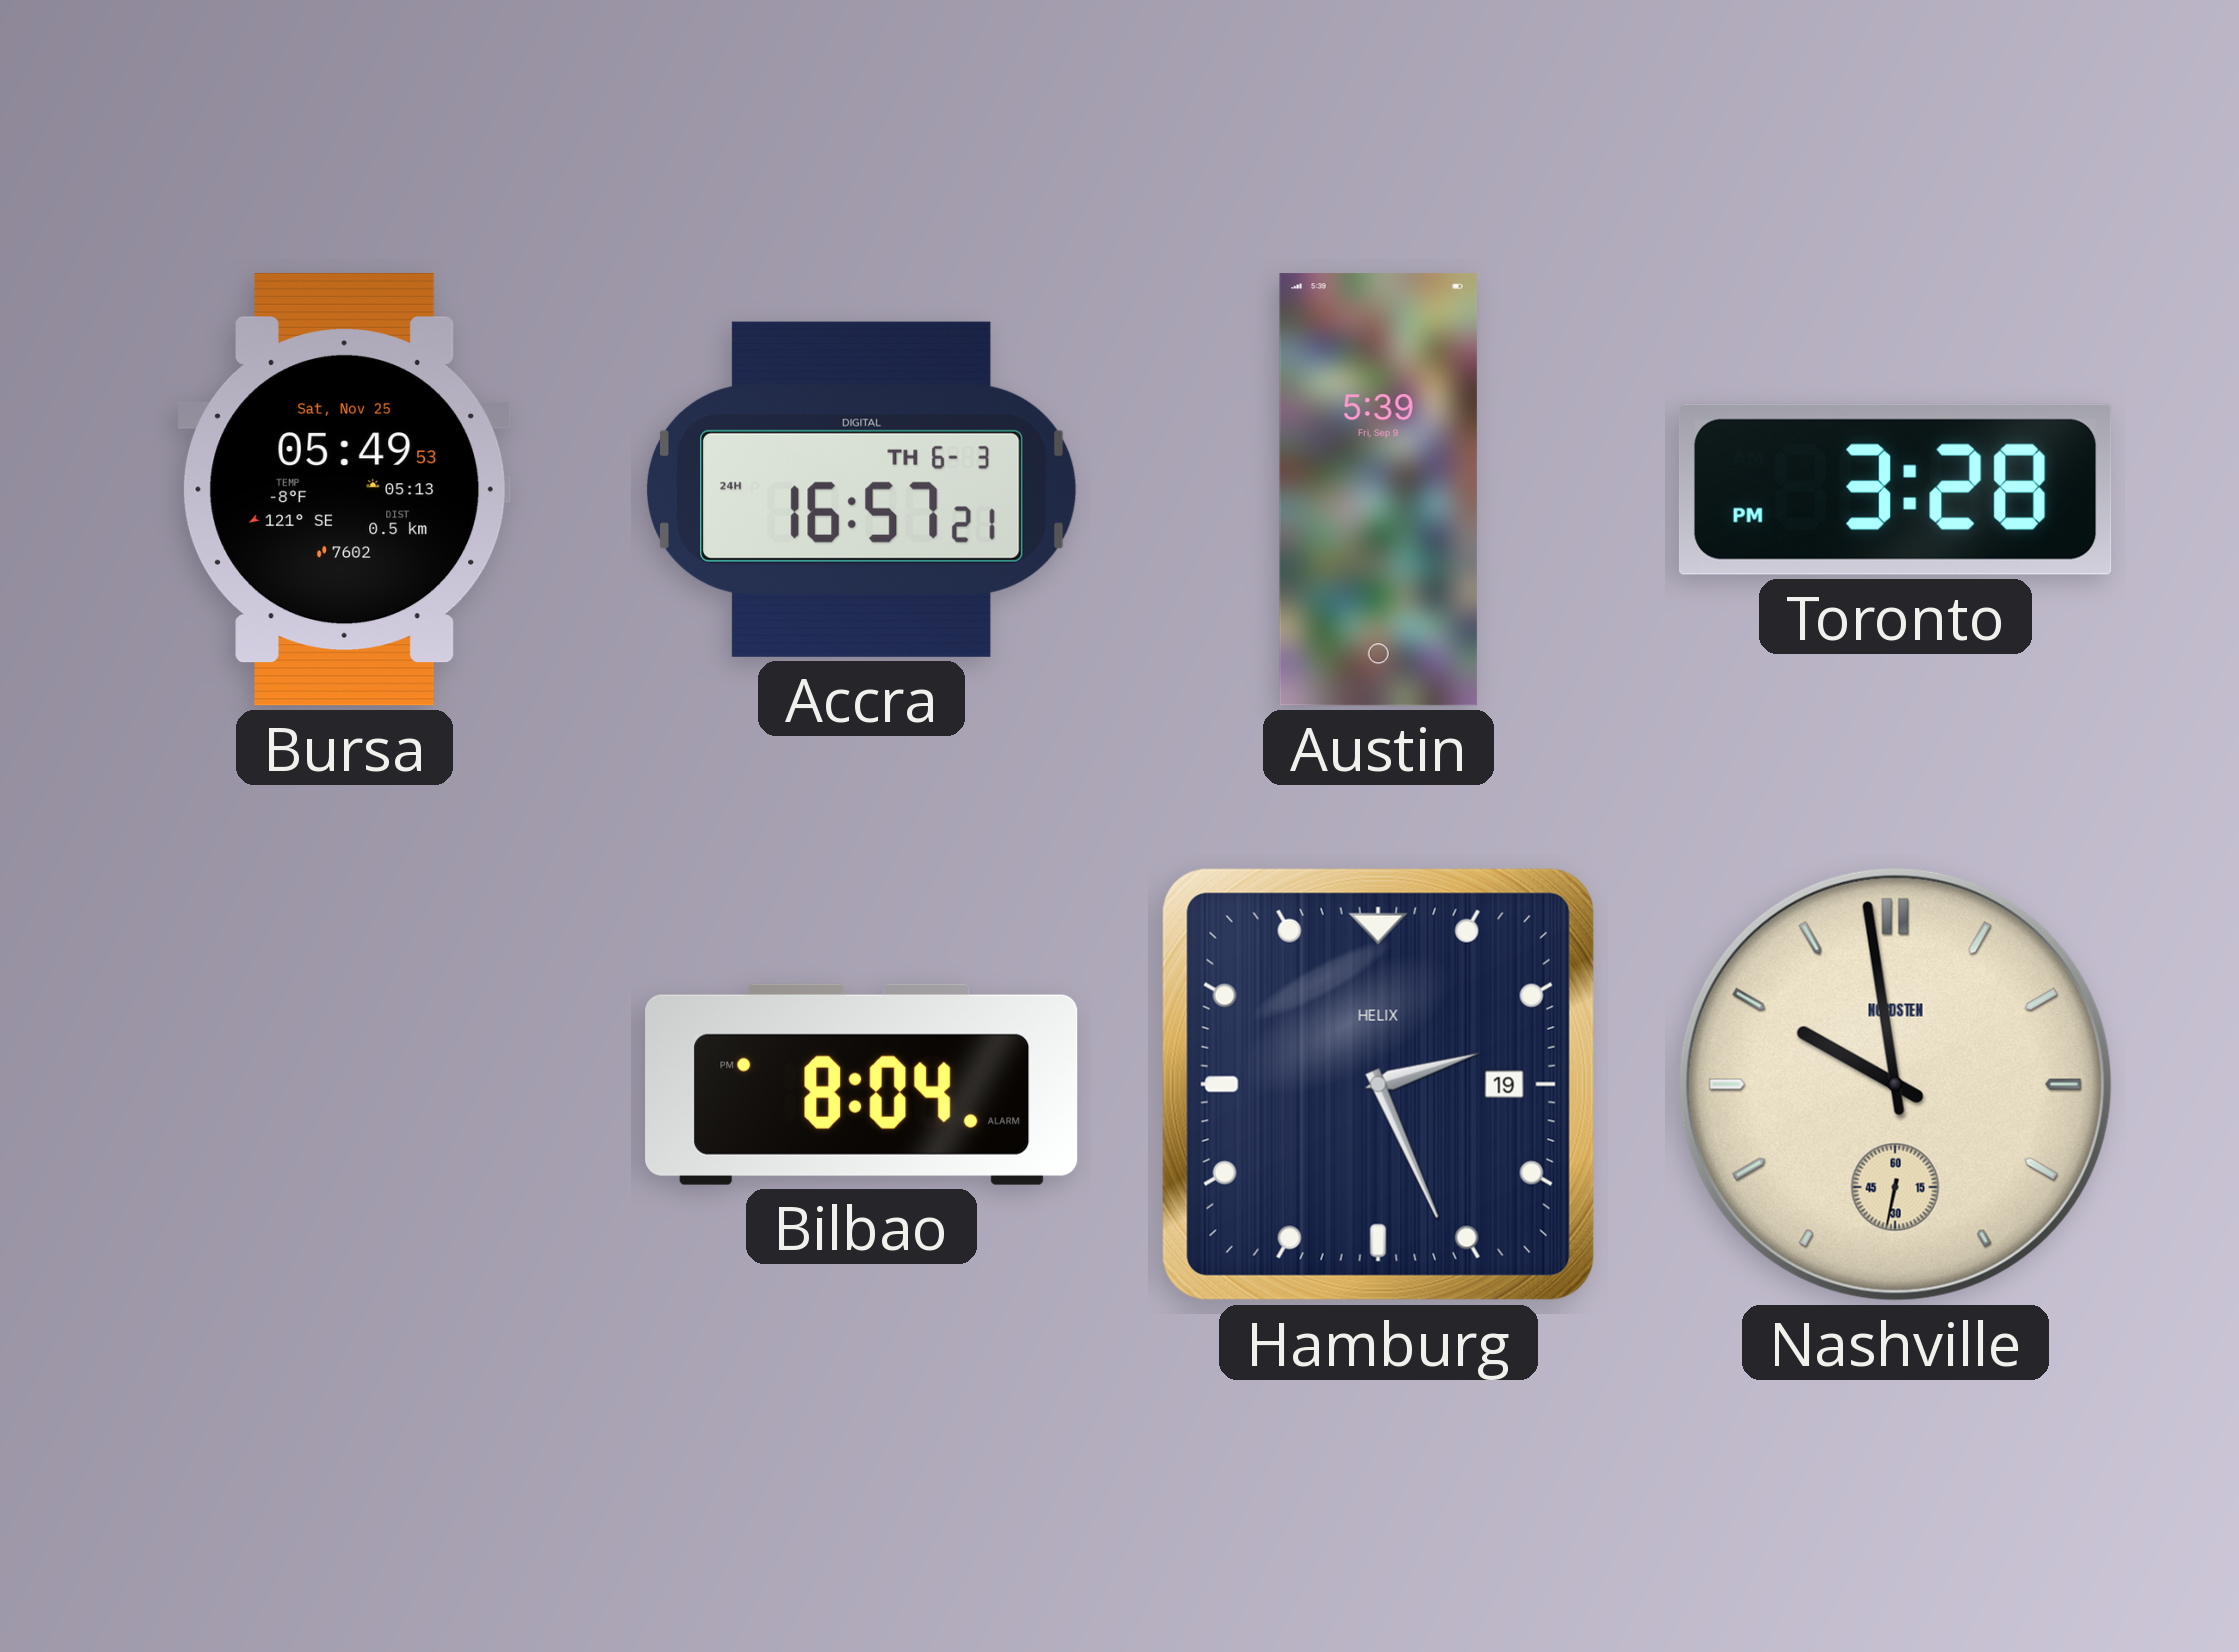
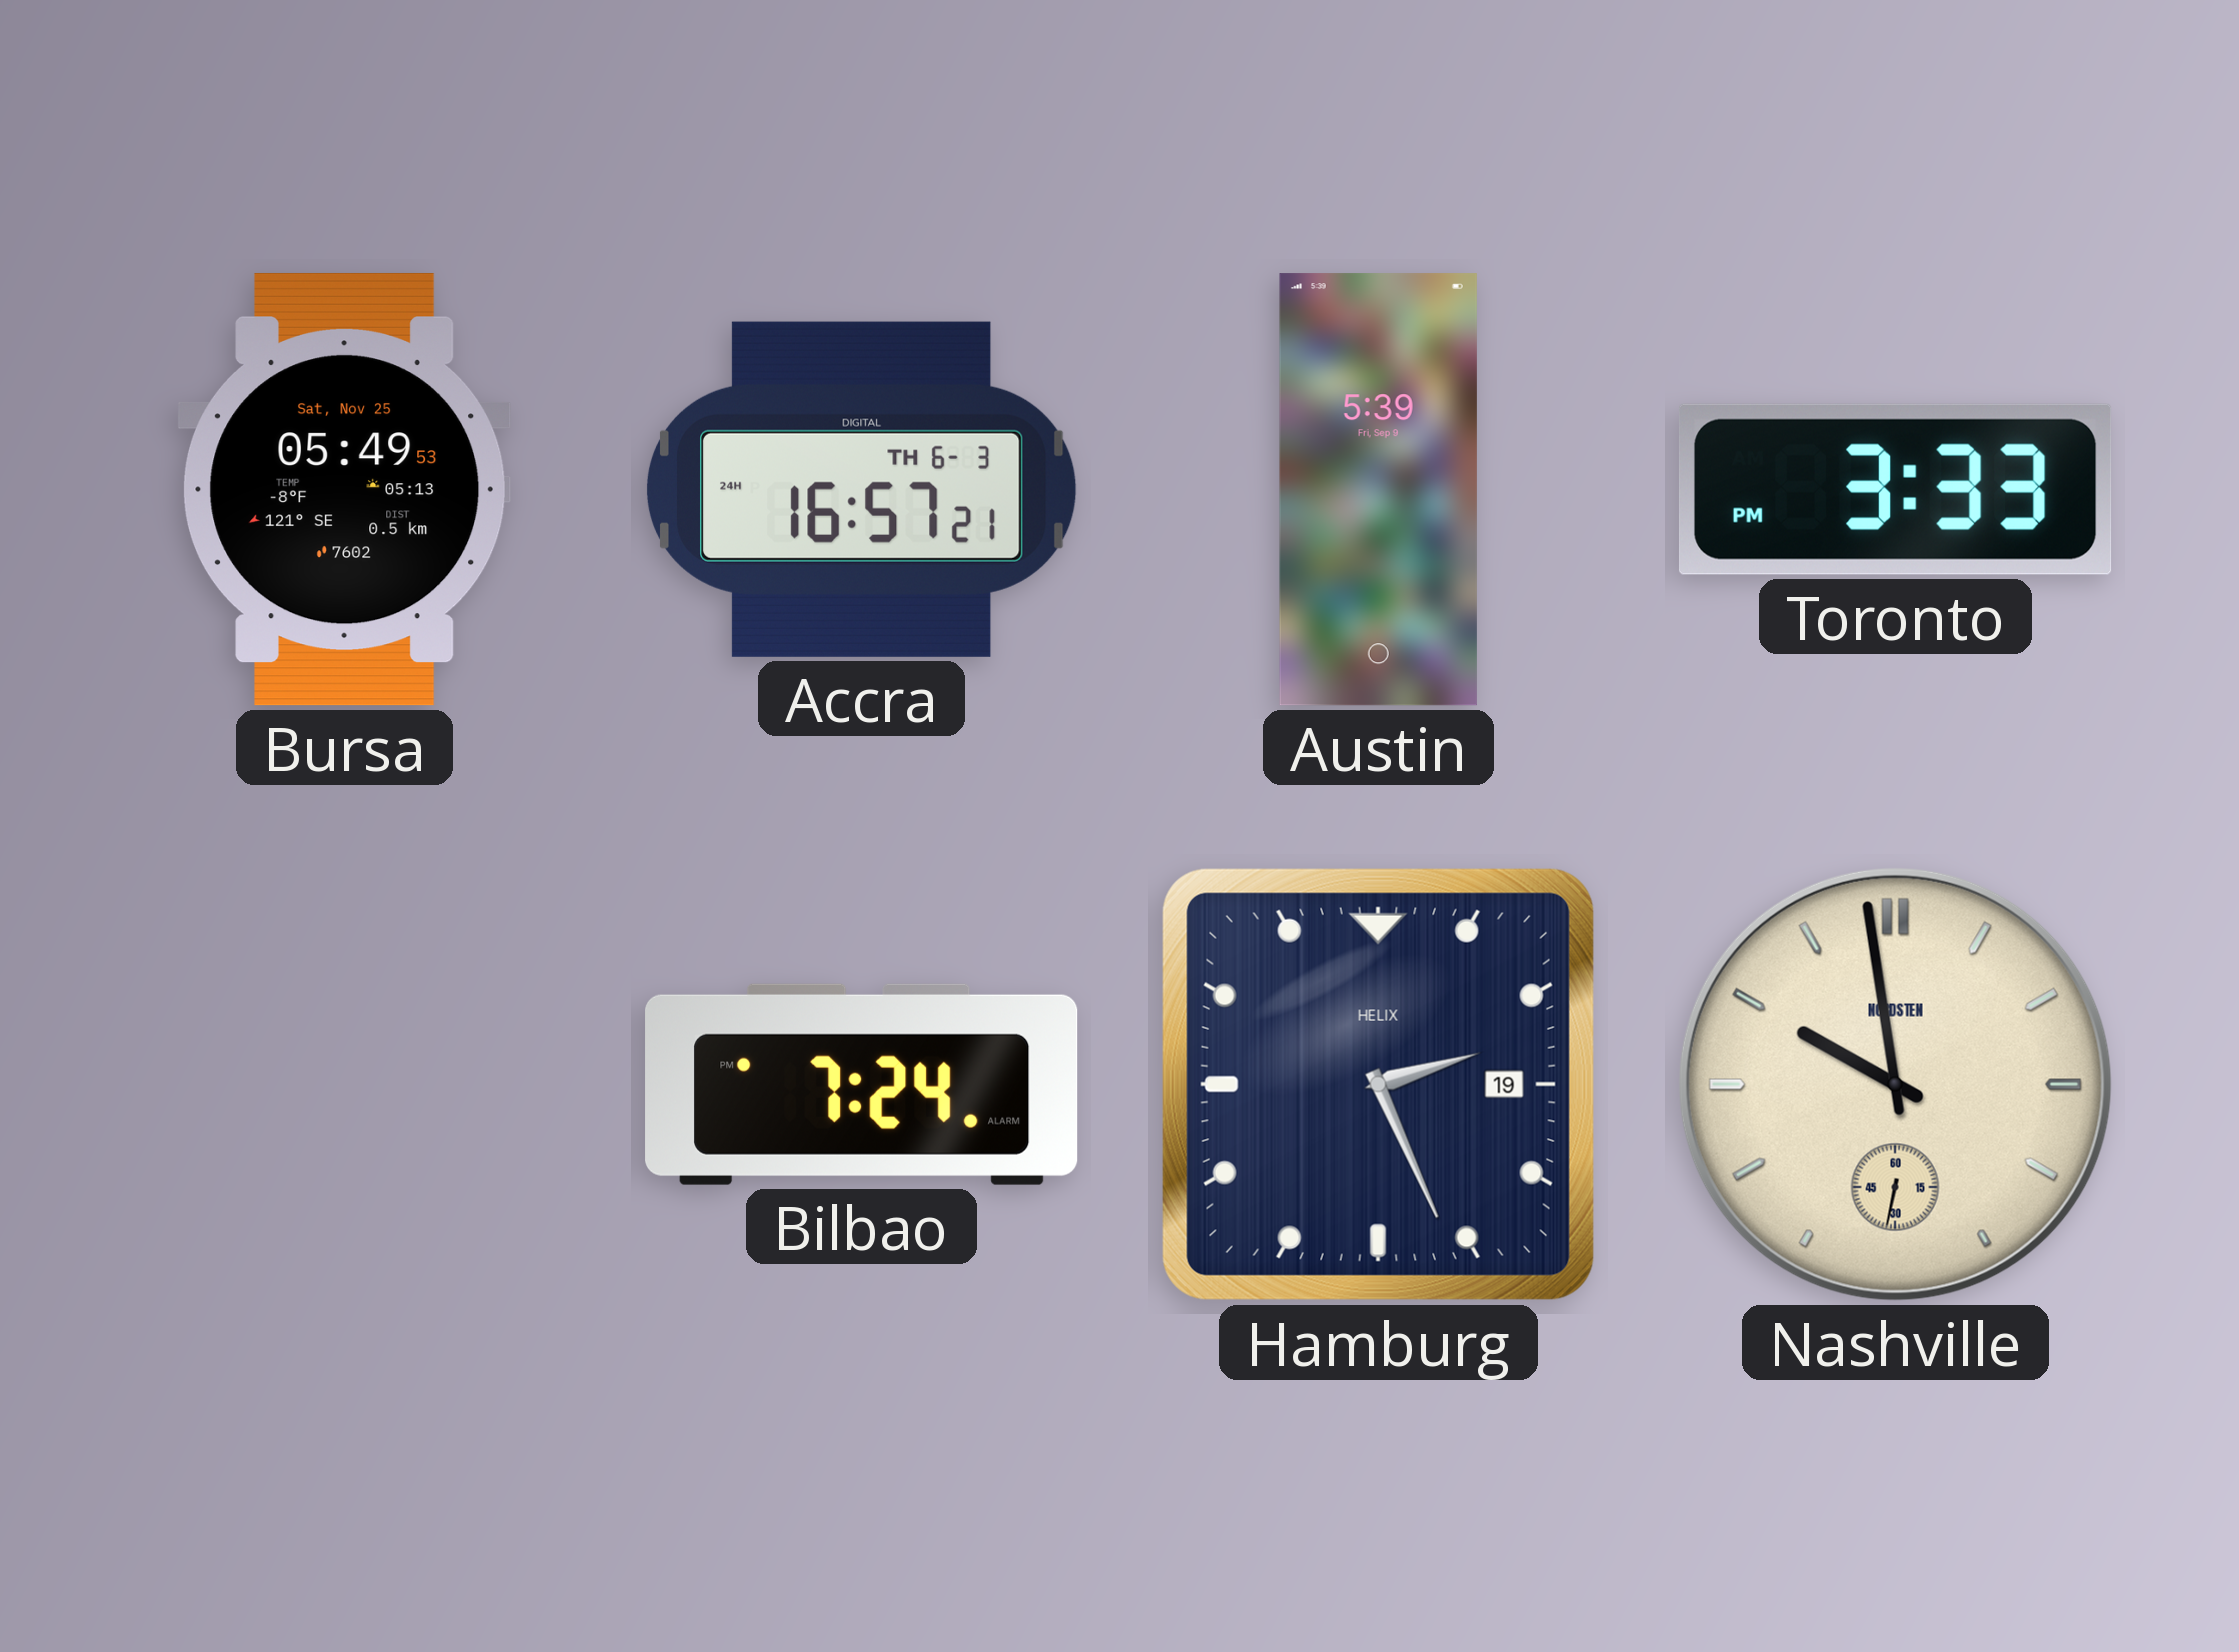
Toronto: 3:28 -> 3:33
Bilbao: 8:04 -> 7:24
